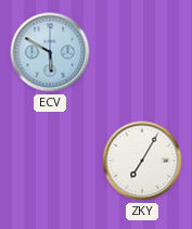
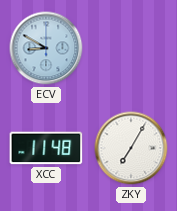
ECV: 5:50 -> 8:50
XCC: none -> 11:48
